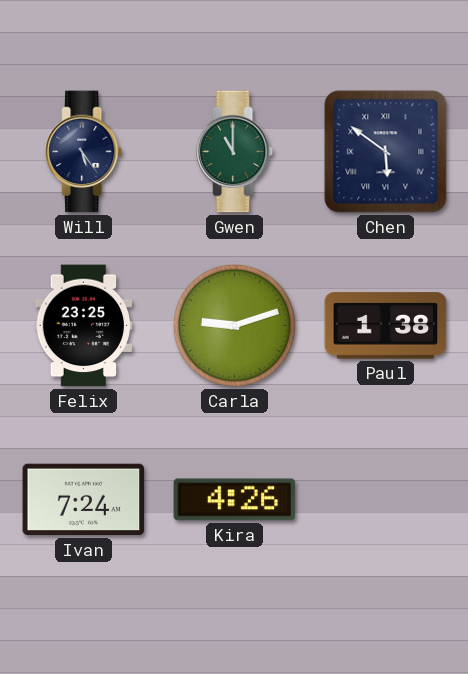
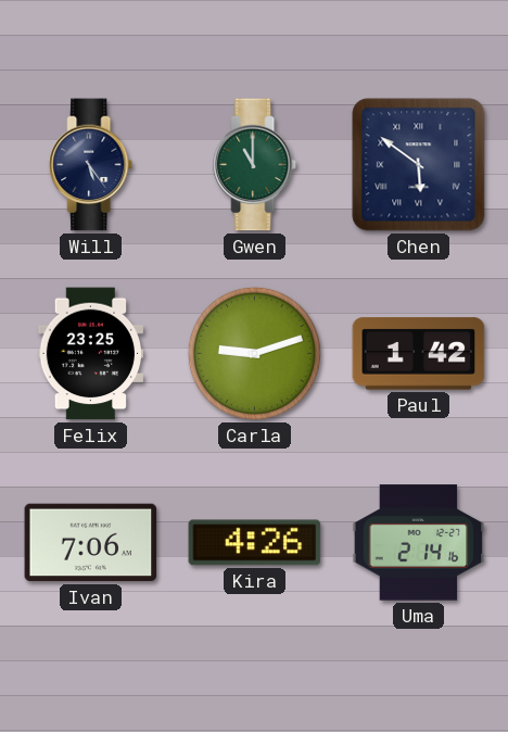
Paul: 1:38 -> 1:42
Ivan: 7:24 -> 7:06
Uma: none -> 2:14
